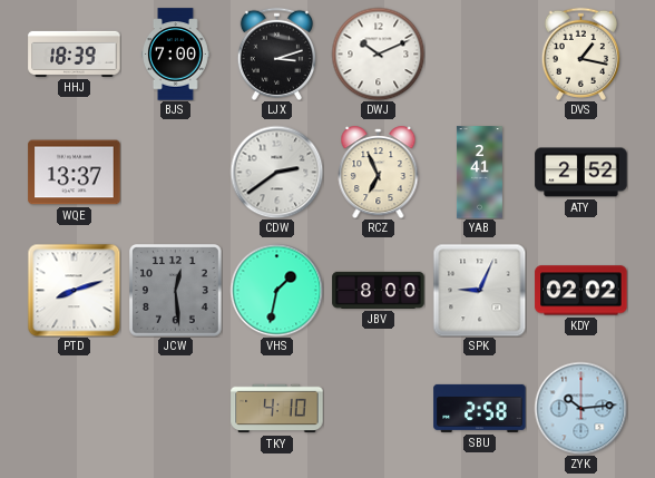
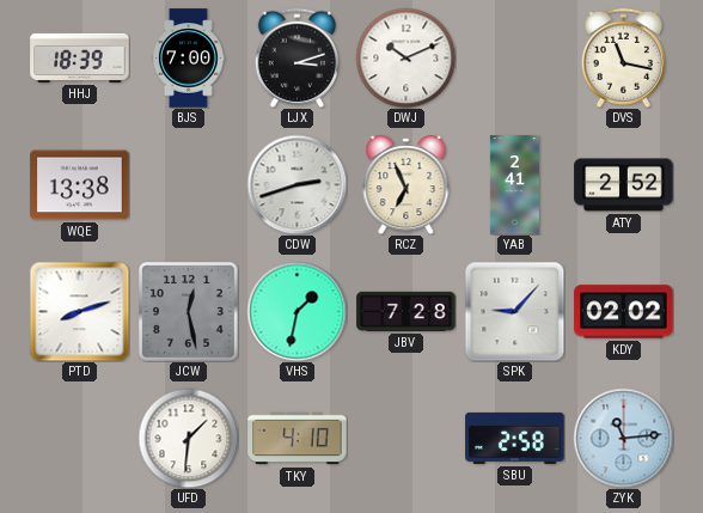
DVS: 1:17 -> 11:17
WQE: 13:37 -> 13:38
CDW: 2:39 -> 2:42
JCW: 12:29 -> 12:28
JBV: 8:00 -> 7:28
SPK: 9:04 -> 9:07
UFD: none -> 1:31
ZYK: 10:14 -> 11:14
